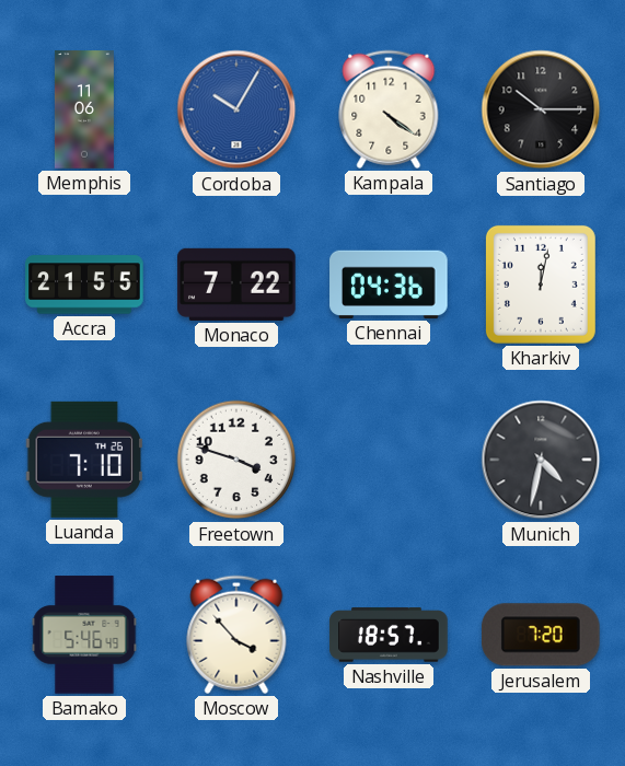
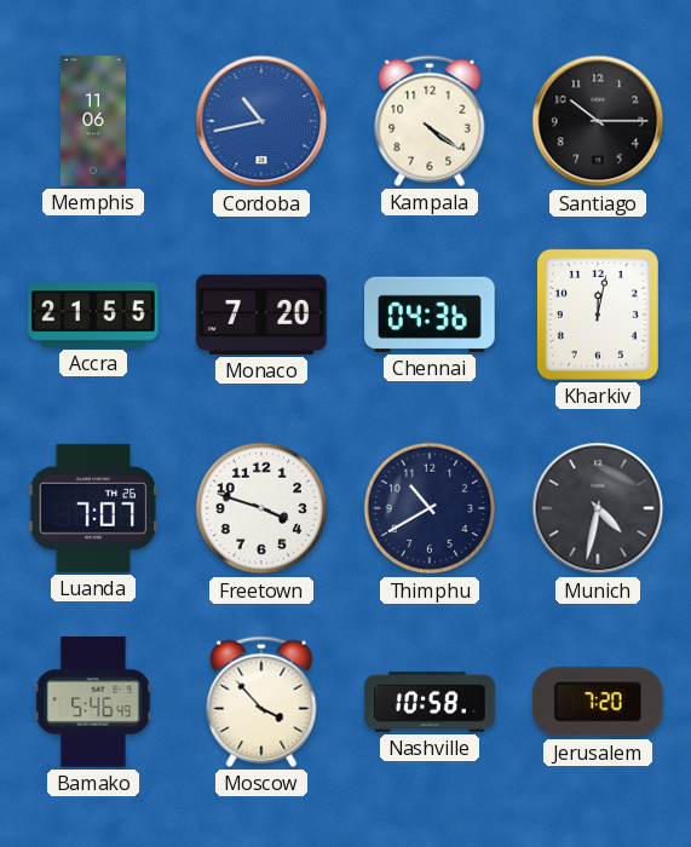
Cordoba: 10:05 -> 10:43
Monaco: 7:22 -> 7:20
Luanda: 7:10 -> 7:07
Thimphu: none -> 10:40
Nashville: 18:57 -> 10:58
